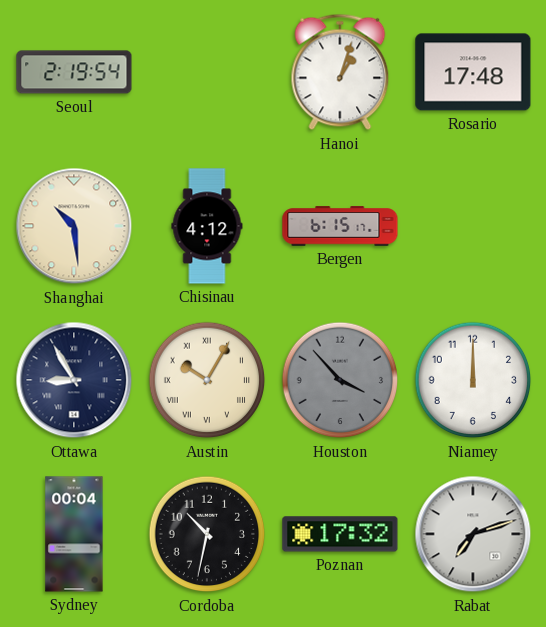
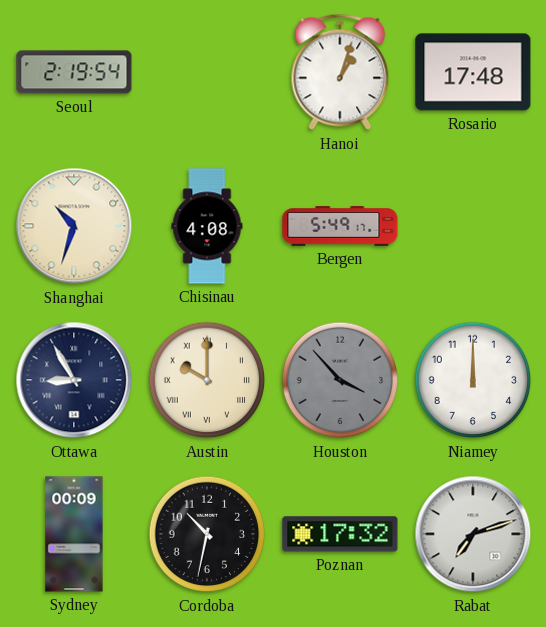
Shanghai: 10:29 -> 10:33
Chisinau: 4:12 -> 4:08
Bergen: 6:15 -> 5:49
Austin: 10:05 -> 10:00
Sydney: 00:04 -> 00:09
